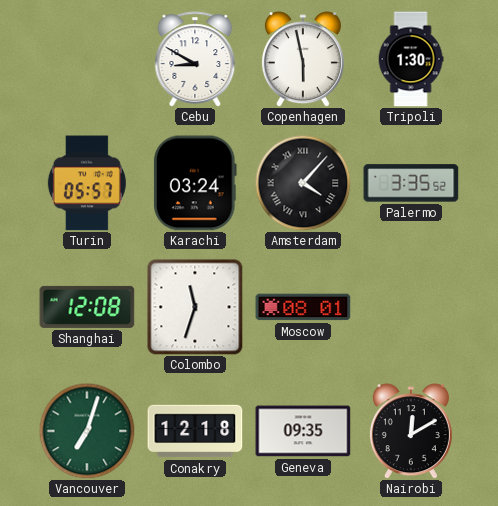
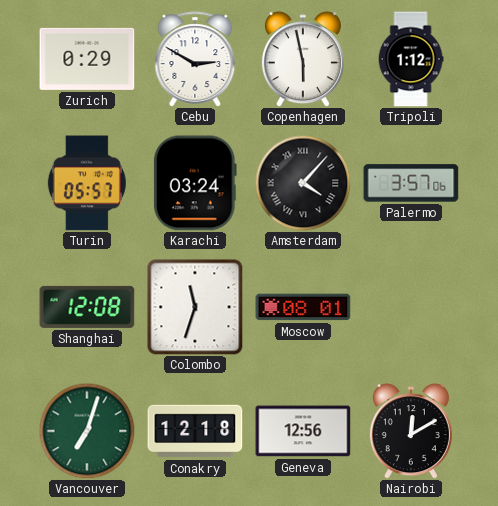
Zurich: none -> 0:29
Cebu: 8:50 -> 2:50
Tripoli: 1:30 -> 1:12
Palermo: 3:35 -> 3:57
Geneva: 09:35 -> 12:56
